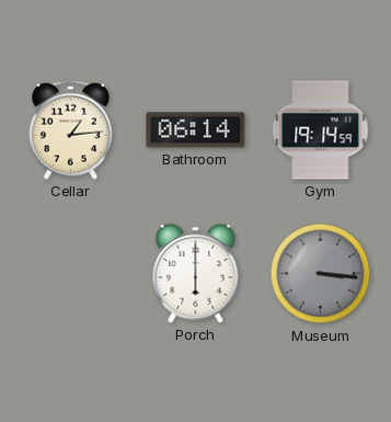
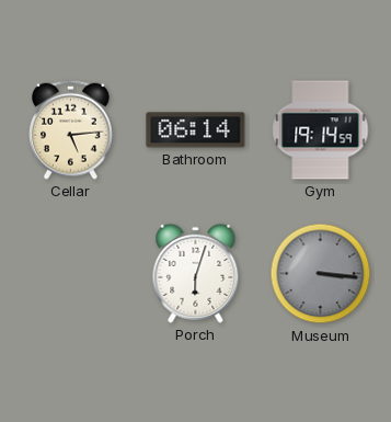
Cellar: 1:14 -> 5:14
Porch: 6:00 -> 6:03
